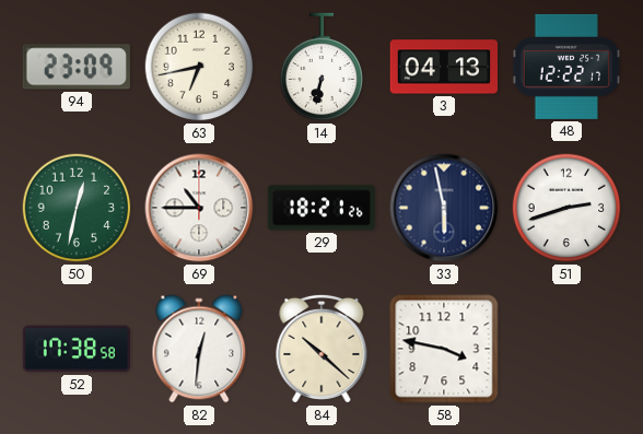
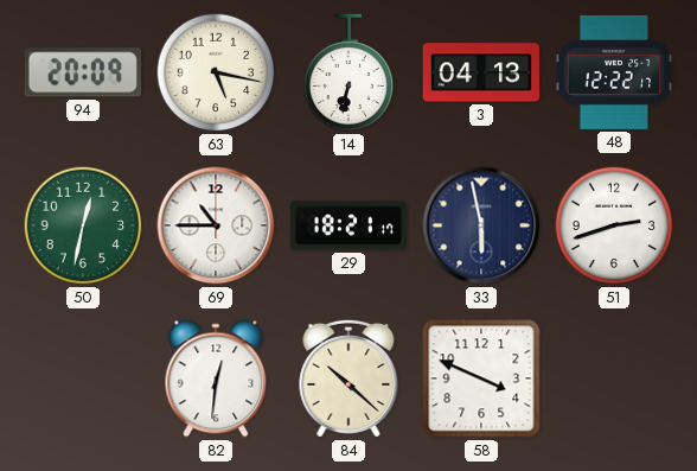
94: 23:09 -> 20:09
63: 6:43 -> 5:17
29: 18:21:26 -> 18:21:17
52: 17:38 -> none
58: 3:47 -> 3:49
